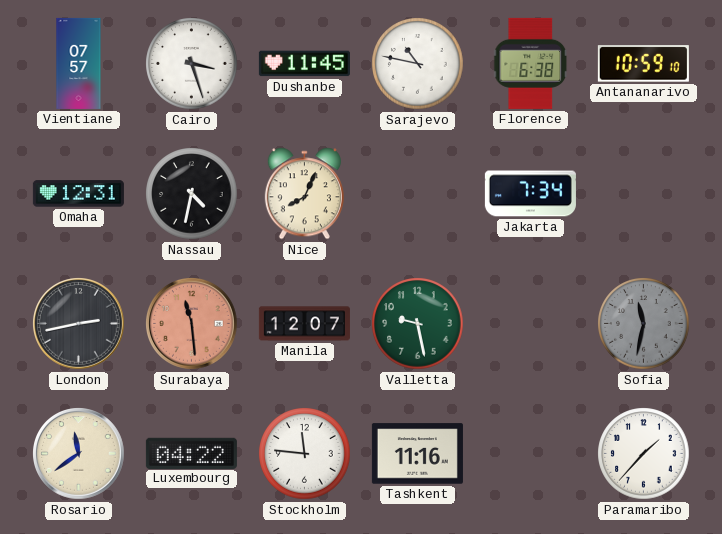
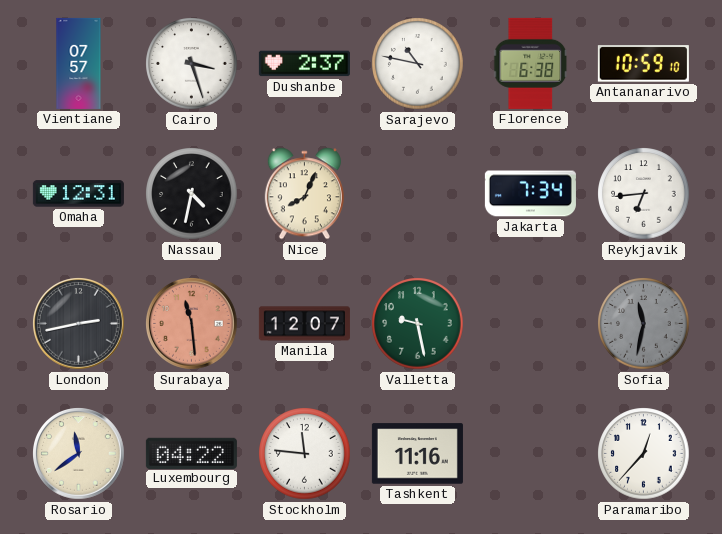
Dushanbe: 11:45 -> 2:37
Reykjavik: none -> 6:44
Paramaribo: 1:37 -> 12:37
